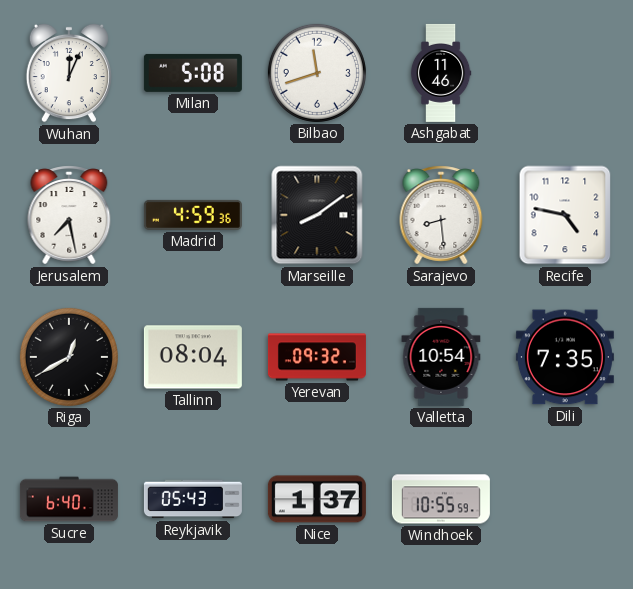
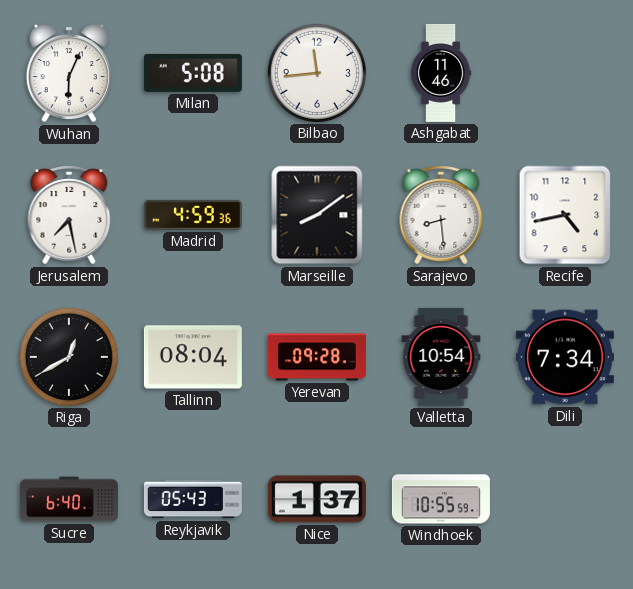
Wuhan: 12:04 -> 6:04
Bilbao: 11:42 -> 11:44
Recife: 4:47 -> 4:43
Yerevan: 09:32 -> 09:28
Dili: 7:35 -> 7:34
